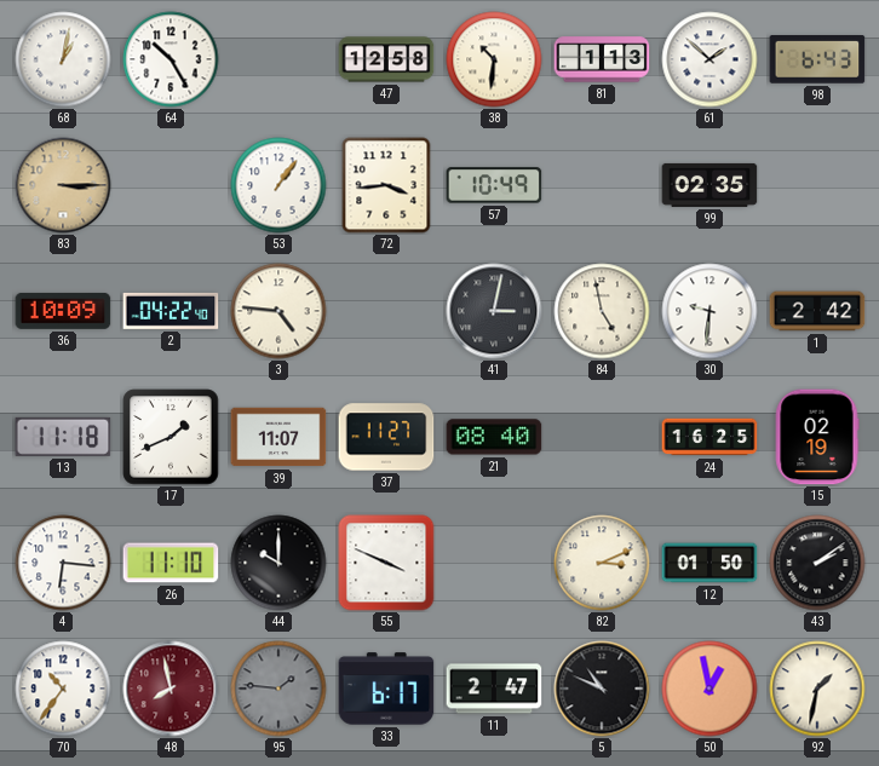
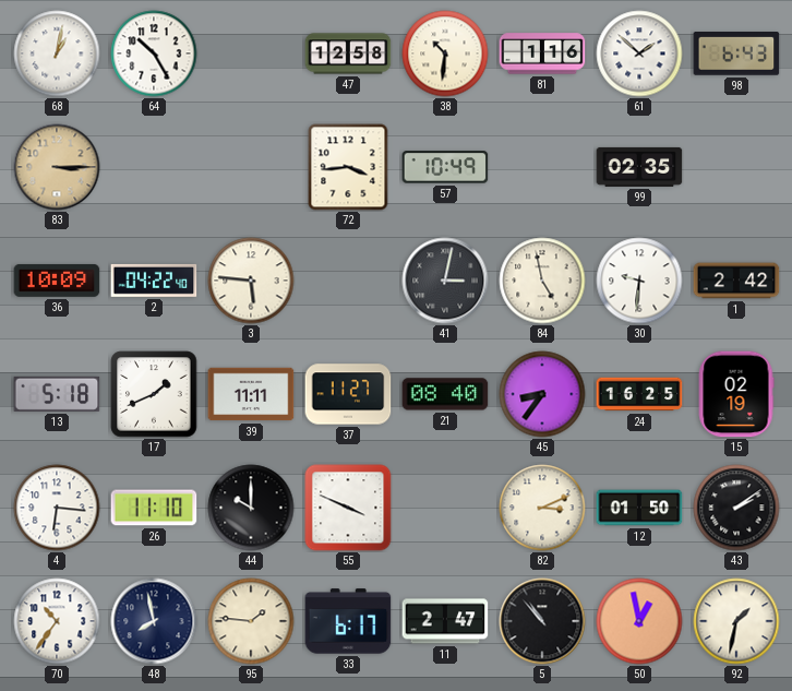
81: 1:13 -> 1:16
53: 1:06 -> none
3: 4:46 -> 5:46
13: 11:18 -> 5:18
39: 11:07 -> 11:11
45: none -> 8:36
48 dial: burgundy -> navy
95 dial: grey -> cream
5: 10:49 -> 10:53
